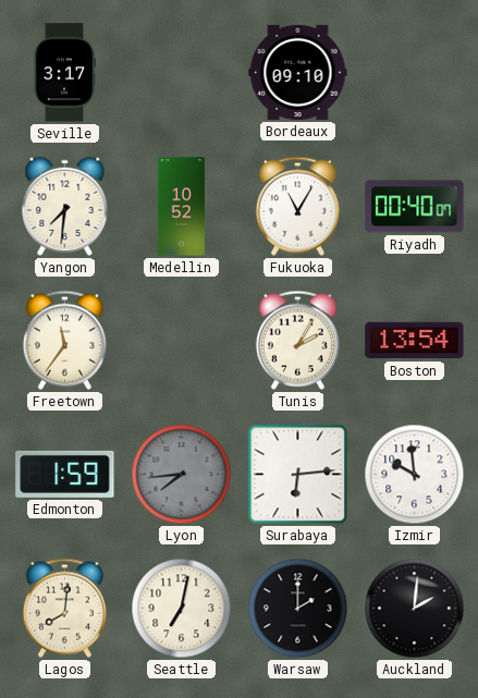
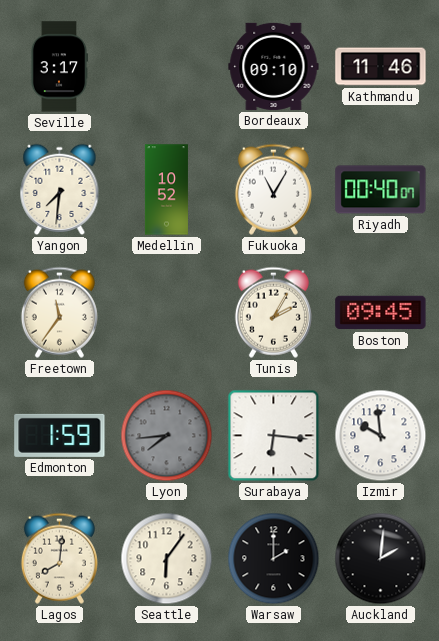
Kathmandu: none -> 11:46
Boston: 13:54 -> 09:45
Surabaya: 6:14 -> 6:16
Seattle: 7:02 -> 6:06
